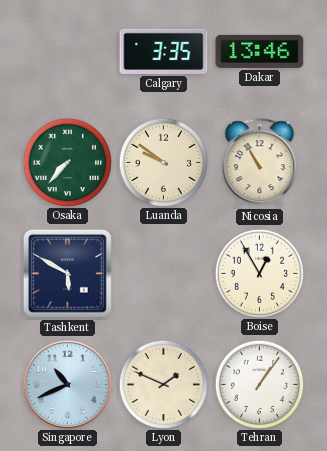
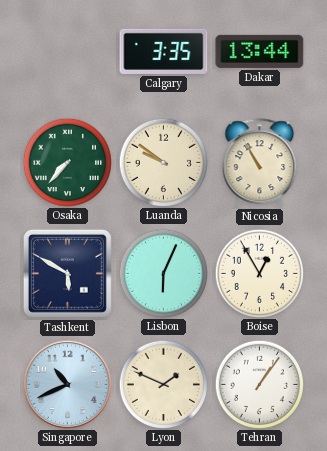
Dakar: 13:46 -> 13:44
Lisbon: none -> 6:04
